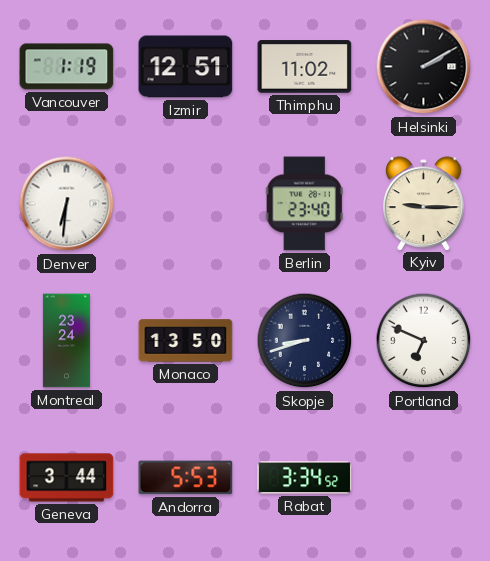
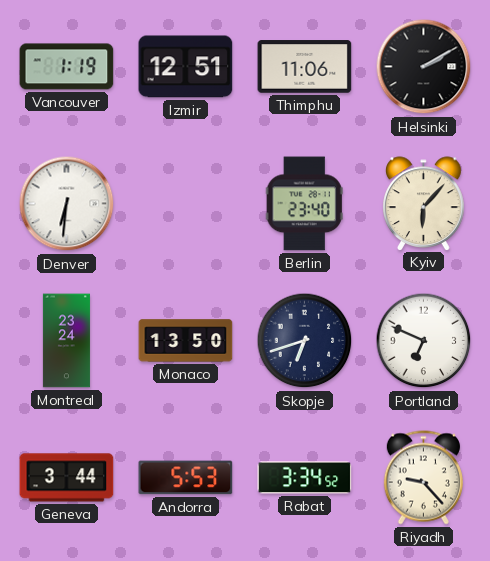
Thimphu: 11:02 -> 11:06
Kyiv: 9:15 -> 6:07
Skopje: 8:42 -> 6:42
Riyadh: none -> 9:23
